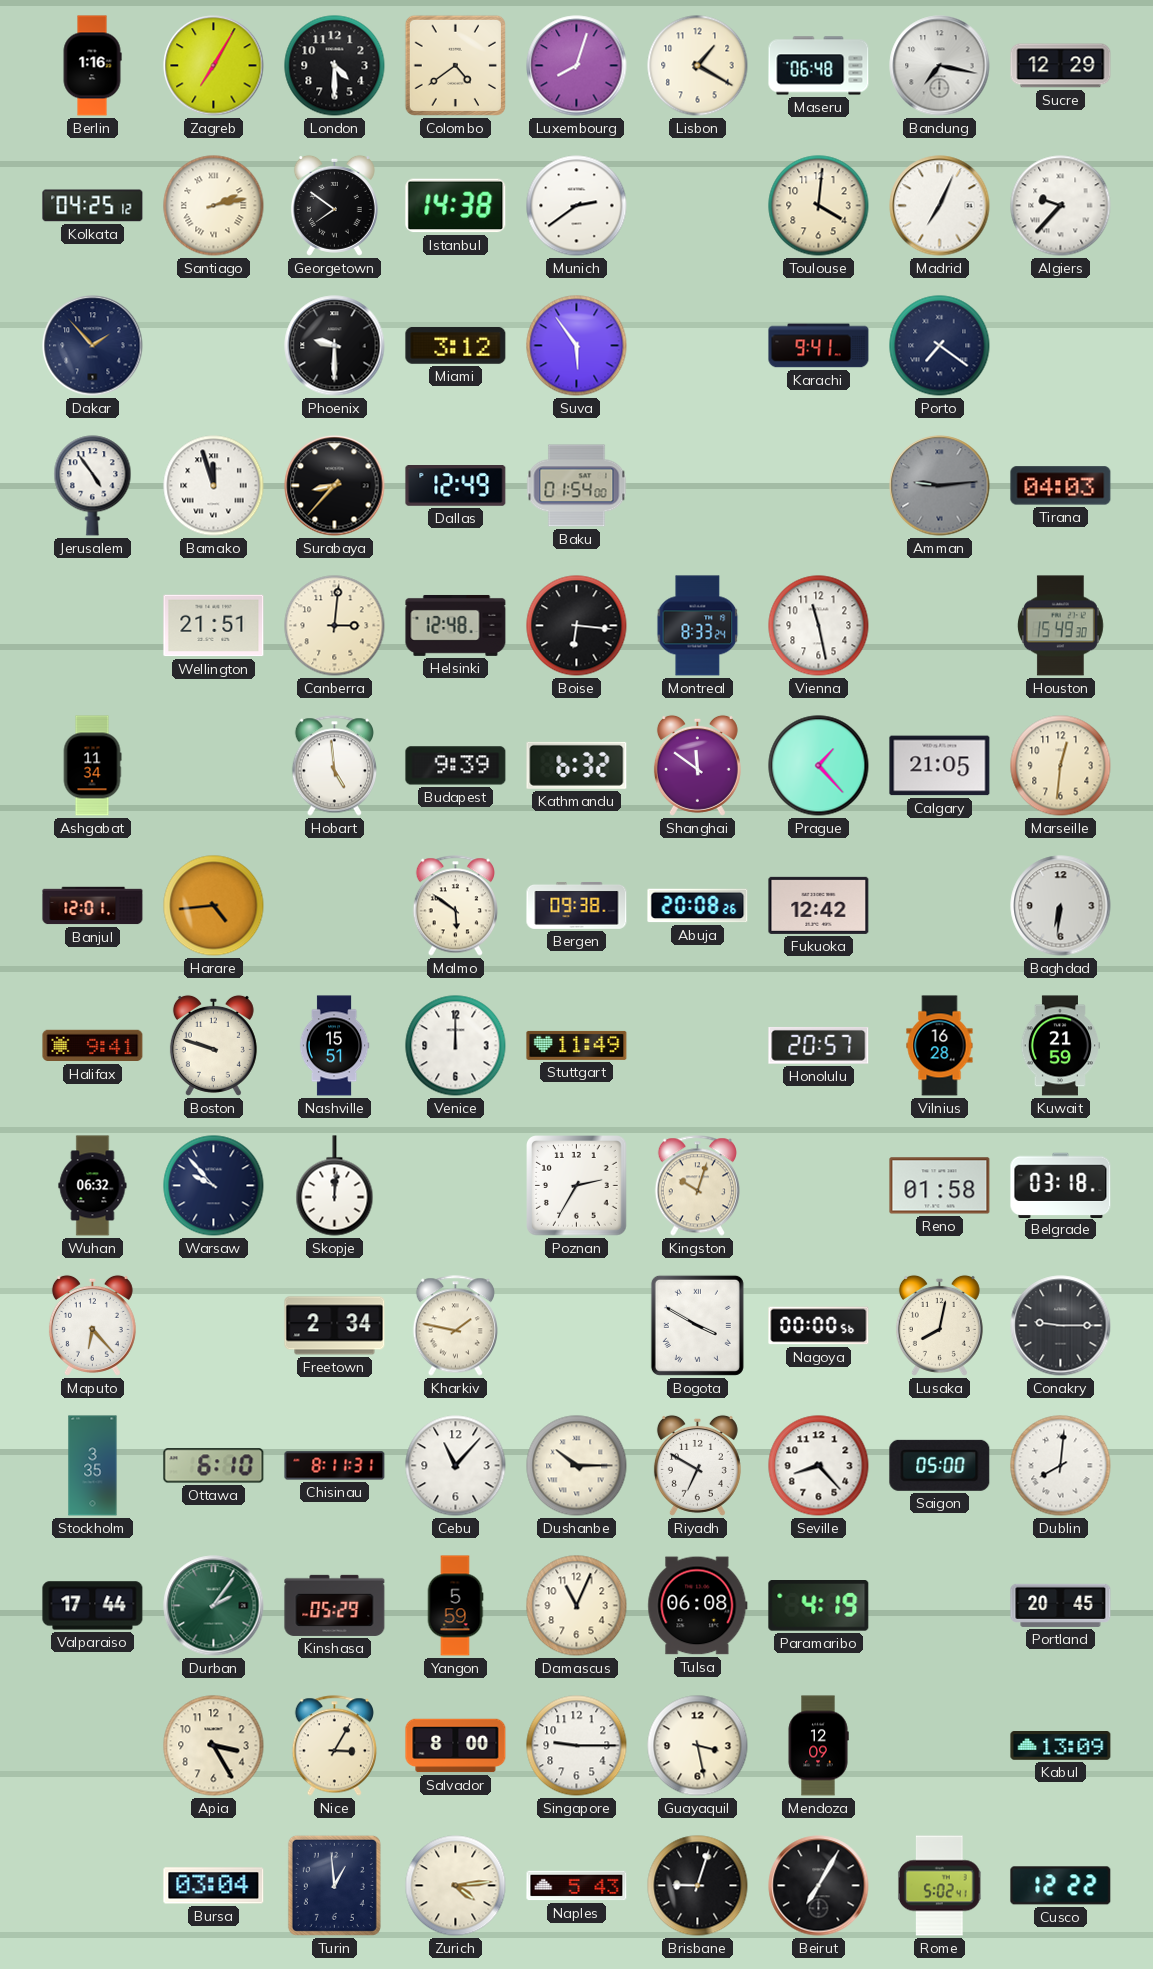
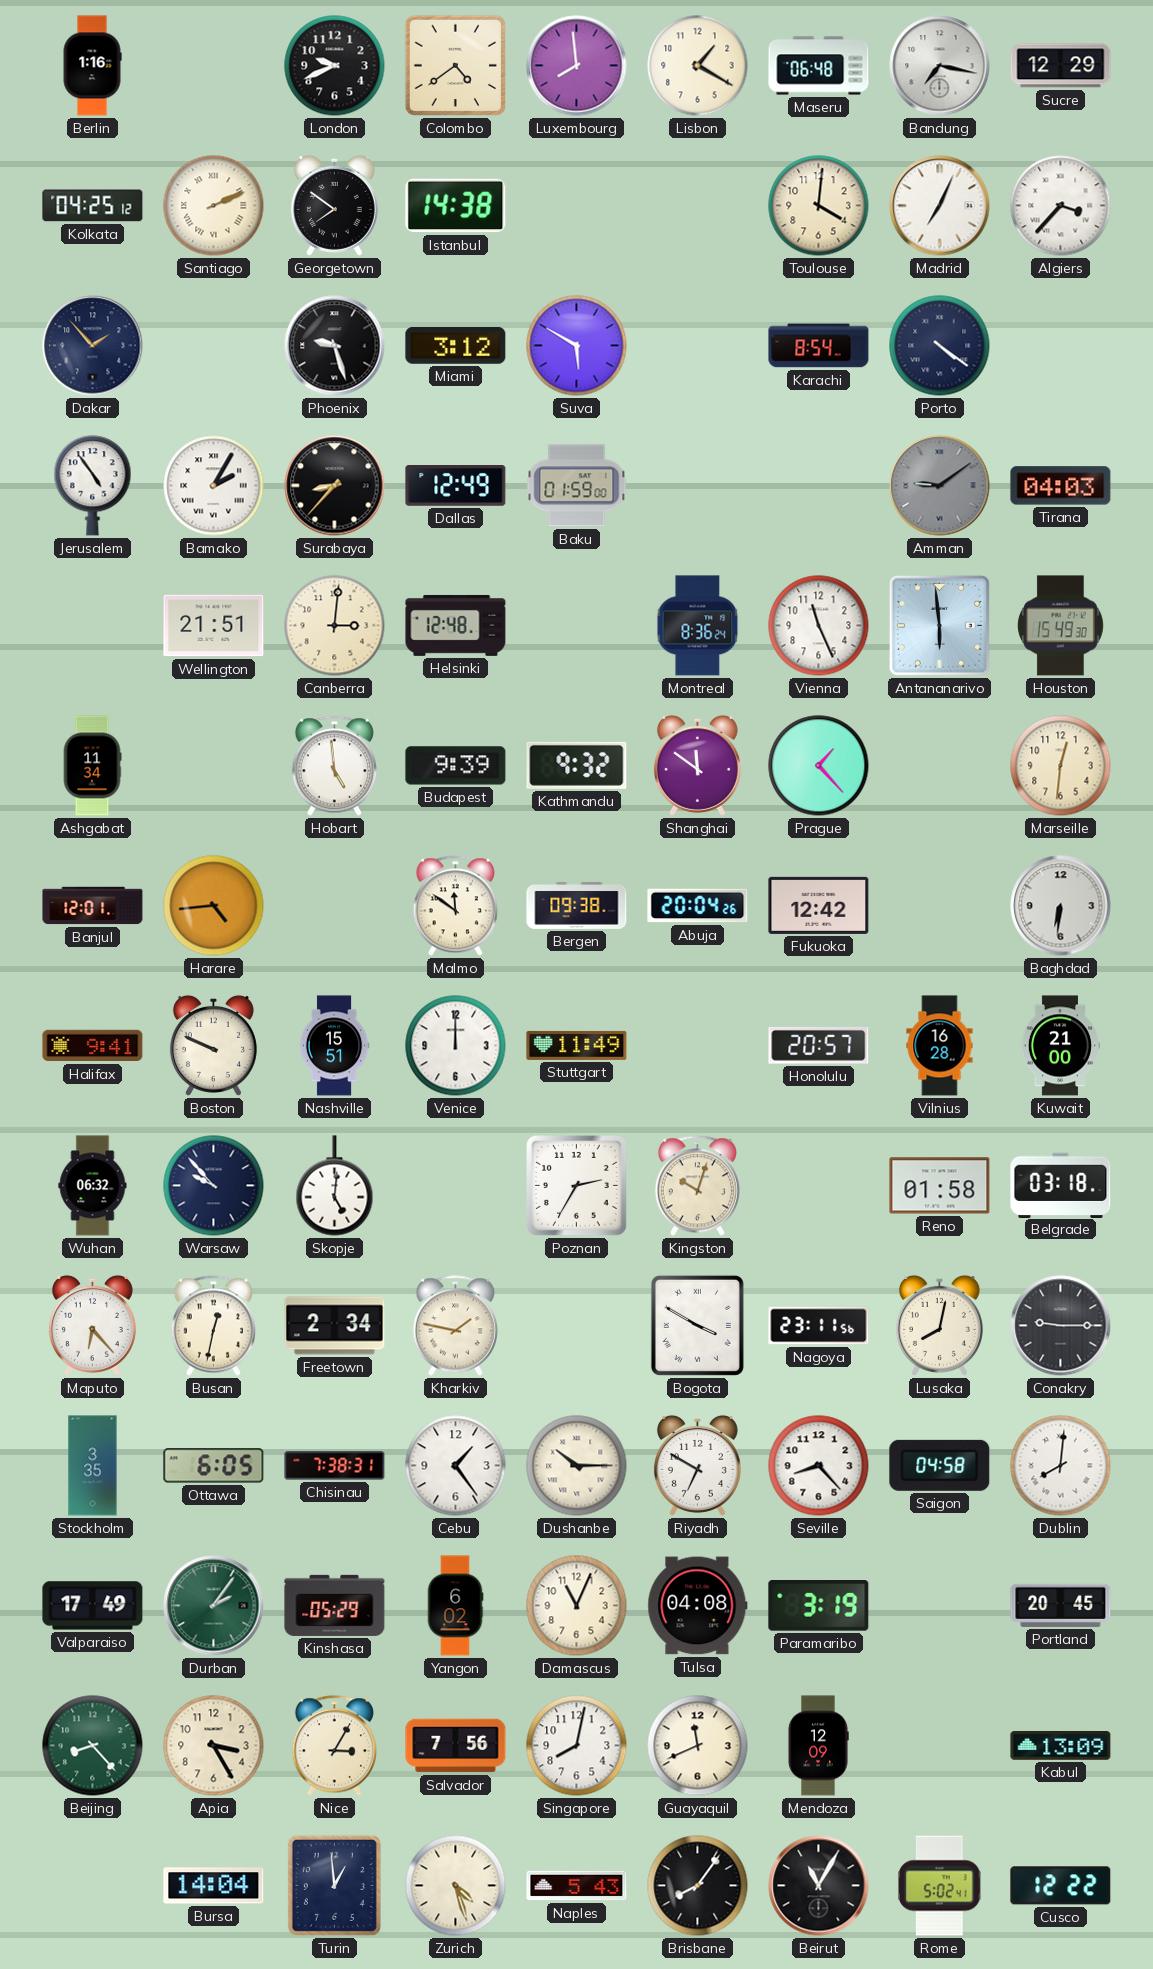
Zagreb: 7:05 -> none
London: 4:30 -> 9:41
Luxembourg: 8:03 -> 7:59
Santiago: 2:13 -> 2:11
Munich: 2:39 -> none
Algiers: 9:37 -> 3:37
Phoenix: 9:30 -> 9:27
Suva: 5:54 -> 5:50
Karachi: 9:41 -> 8:54
Porto: 7:21 -> 4:21
Bamako: 11:57 -> 2:05
Baku: 01:54 -> 01:59
Amman: 9:14 -> 9:09
Boise: 6:16 -> none
Montreal: 8:33 -> 8:36
Vienna: 11:28 -> 11:26
Antananarivo: none -> 5:59
Kathmandu: 6:32 -> 9:32
Calgary: 21:05 -> none
Malmo: 5:51 -> 11:51
Abuja: 20:08 -> 20:04
Boston: 9:48 -> 9:49
Kuwait: 21:59 -> 21:00
Skopje: 12:01 -> 5:01
Busan: none -> 12:32
Nagoya: 00:00 -> 23:11
Ottawa: 6:10 -> 6:05
Chisinau: 8:11 -> 7:38
Cebu: 11:07 -> 1:24
Saigon: 05:00 -> 04:58
Valparaiso: 17:44 -> 17:49
Yangon: 5:59 -> 6:02
Tulsa: 06:08 -> 04:08
Paramaribo: 4:19 -> 3:19
Beijing: none -> 8:23
Salvador: 8:00 -> 7:56
Singapore: 9:15 -> 8:02
Guayaquil: 3:28 -> 11:41
Bursa: 03:04 -> 14:04
Zurich: 4:14 -> 4:27
Brisbane: 9:03 -> 8:06
Beirut: 7:05 -> 11:05
